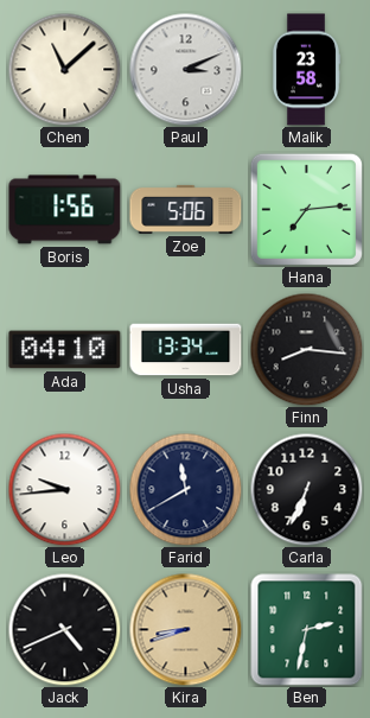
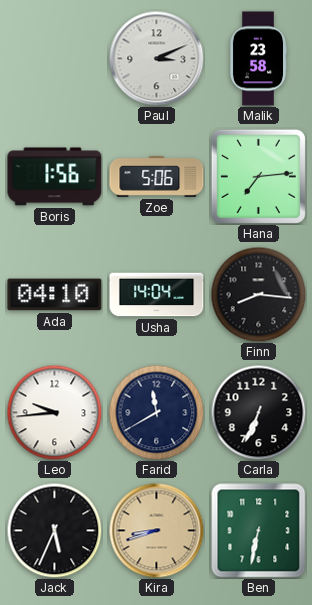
Chen: 11:08 -> none
Usha: 13:34 -> 14:04
Jack: 4:41 -> 5:34
Ben: 2:32 -> 6:32
